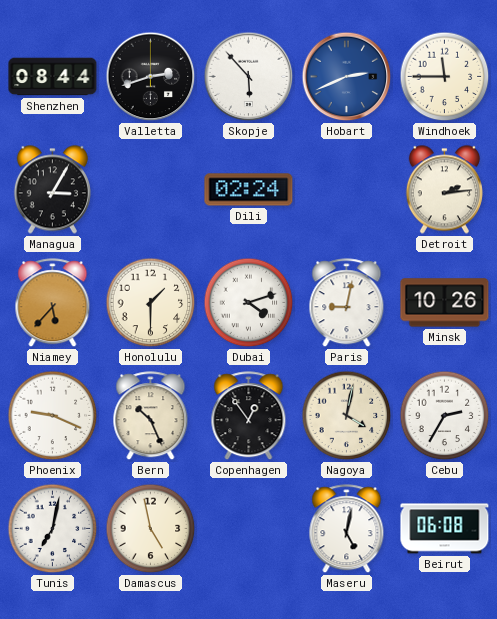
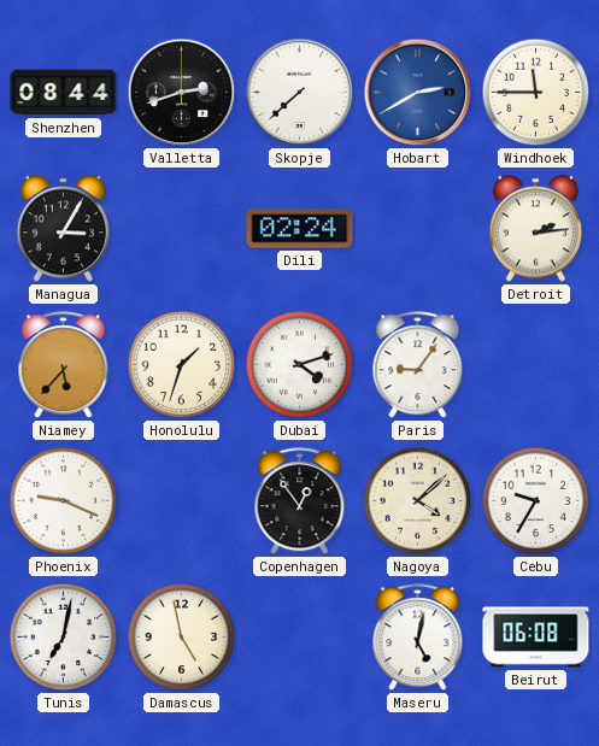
Skopje: 5:53 -> 7:38
Hobart: 2:41 -> 2:40
Honolulu: 1:30 -> 1:33
Paris: 9:02 -> 9:06
Minsk: 10:26 -> none
Bern: 10:26 -> none
Nagoya: 4:02 -> 4:08
Cebu: 2:35 -> 9:35
